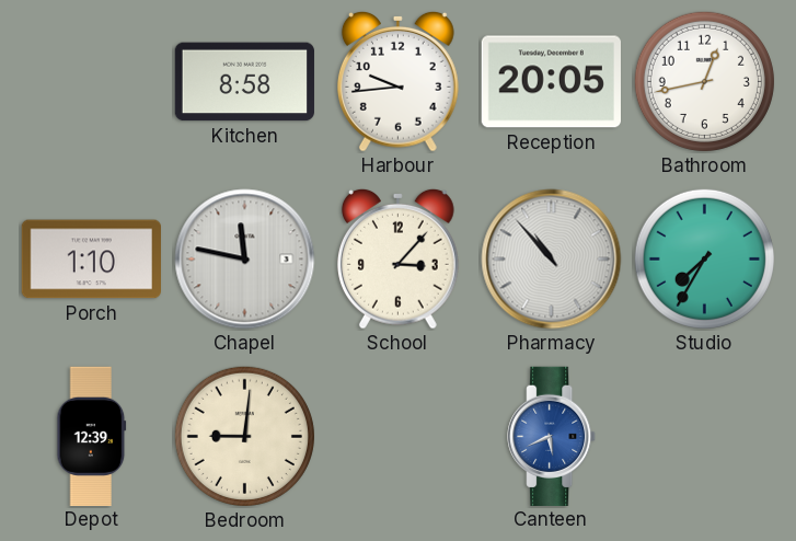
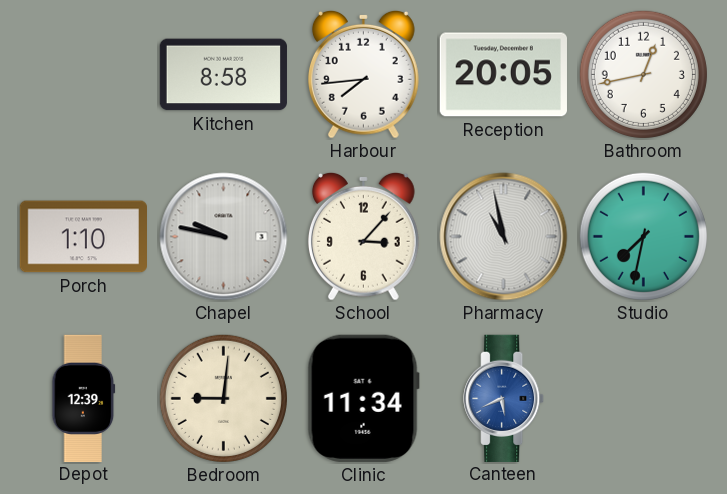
Harbour: 9:44 -> 7:44
Chapel: 11:47 -> 9:47
Pharmacy: 10:53 -> 10:58
Studio: 7:35 -> 7:32
Clinic: none -> 11:34
